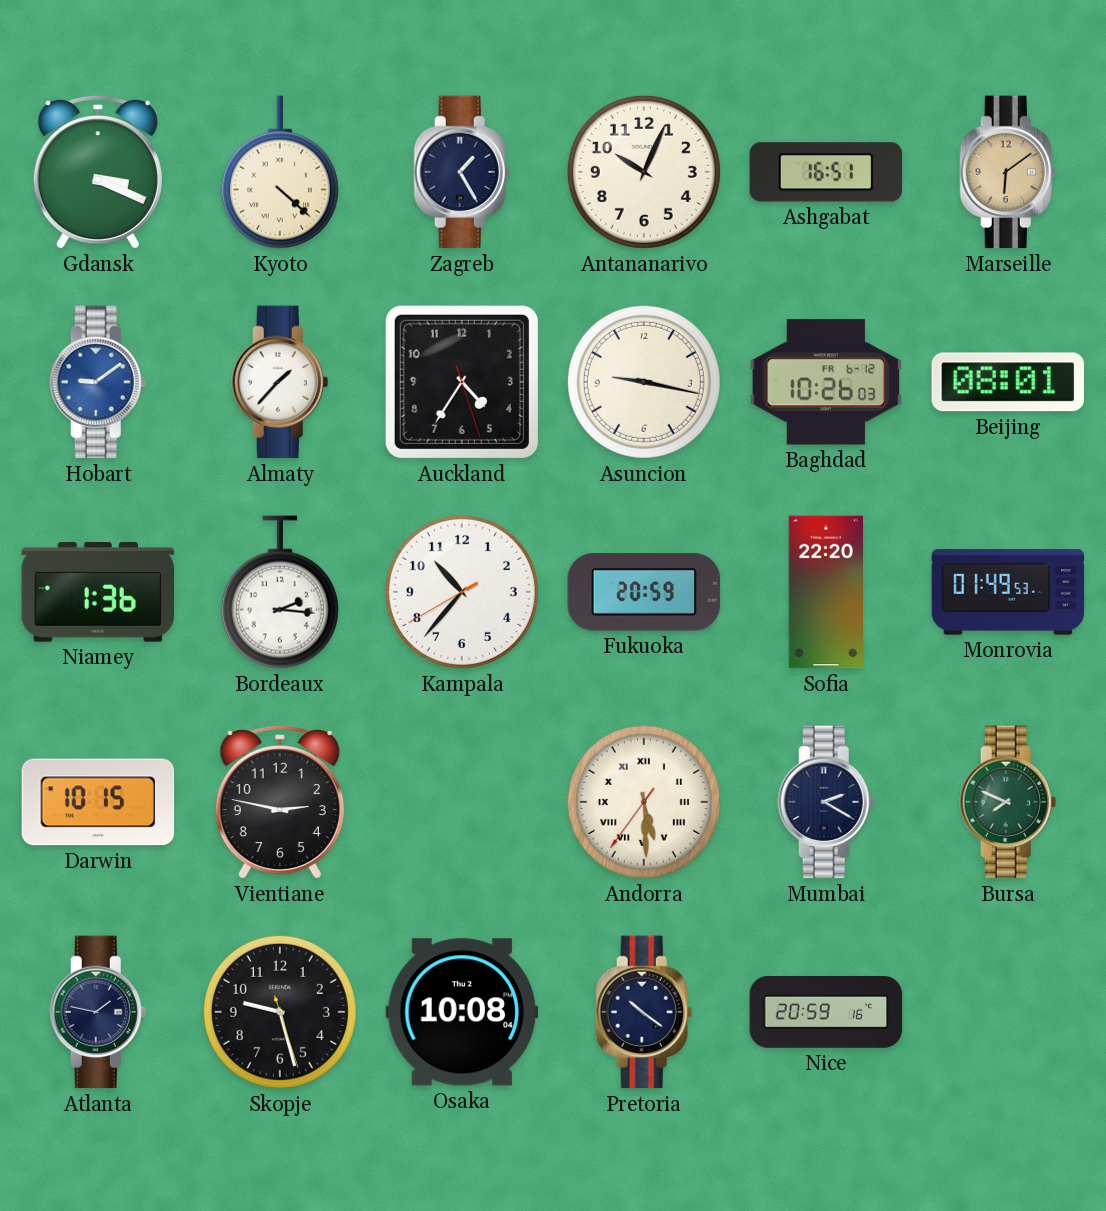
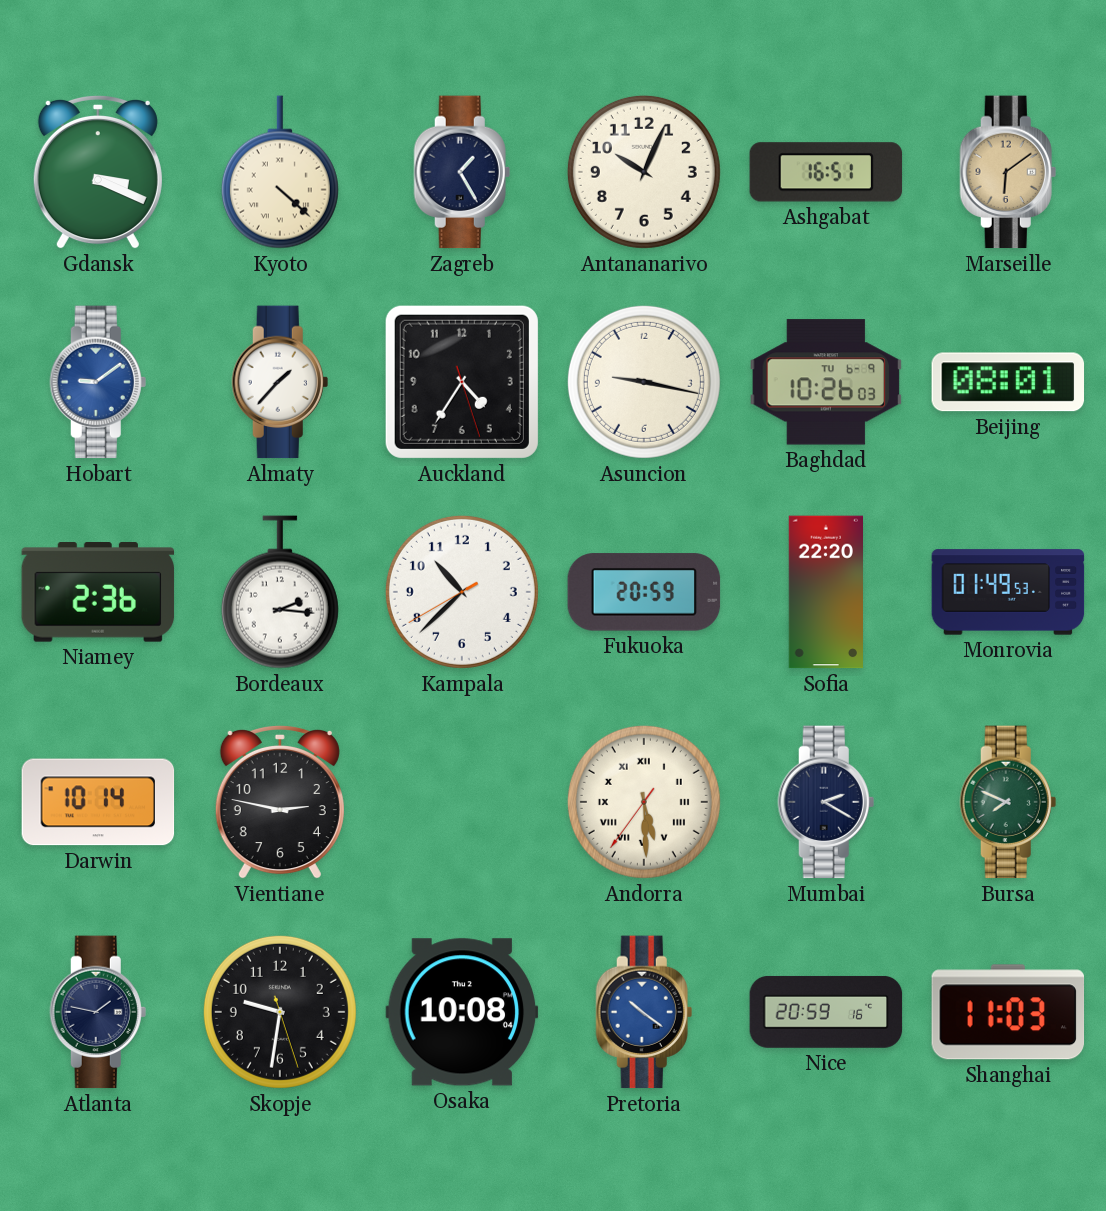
Baghdad date: FR 6-12 -> TU 6-9
Niamey: 1:36 -> 2:36
Kampala: 10:36 -> 10:37
Darwin: 10:15 -> 10:14
Skopje: 9:27 -> 9:31
Pretoria dial: navy -> blue
Shanghai: none -> 11:03
